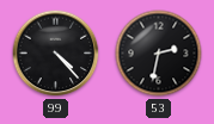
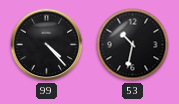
53: 2:32 -> 10:32
